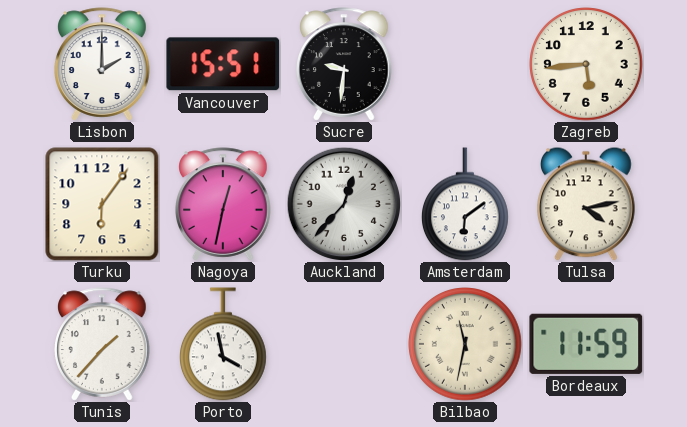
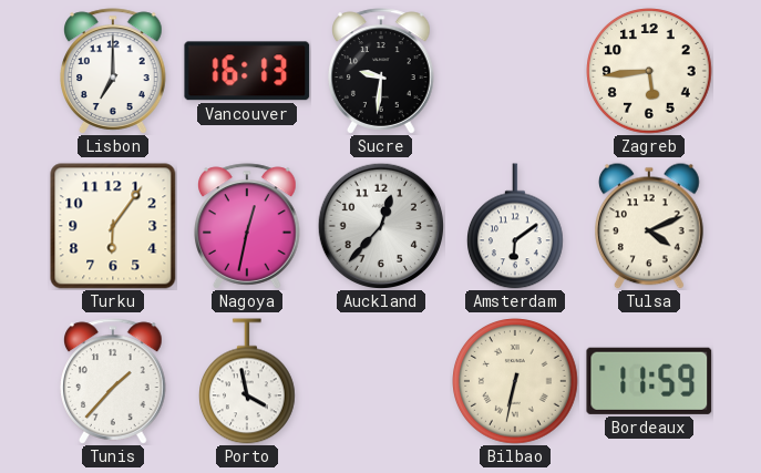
Lisbon: 2:00 -> 7:00
Vancouver: 15:51 -> 16:13
Tulsa: 4:13 -> 4:11
Bilbao: 11:32 -> 6:32
